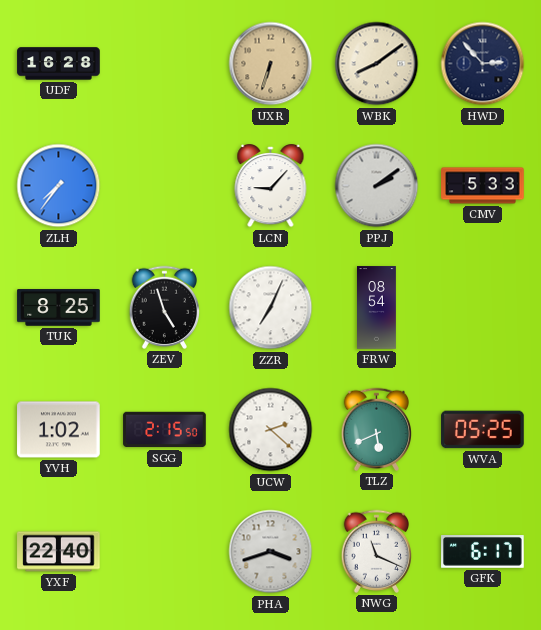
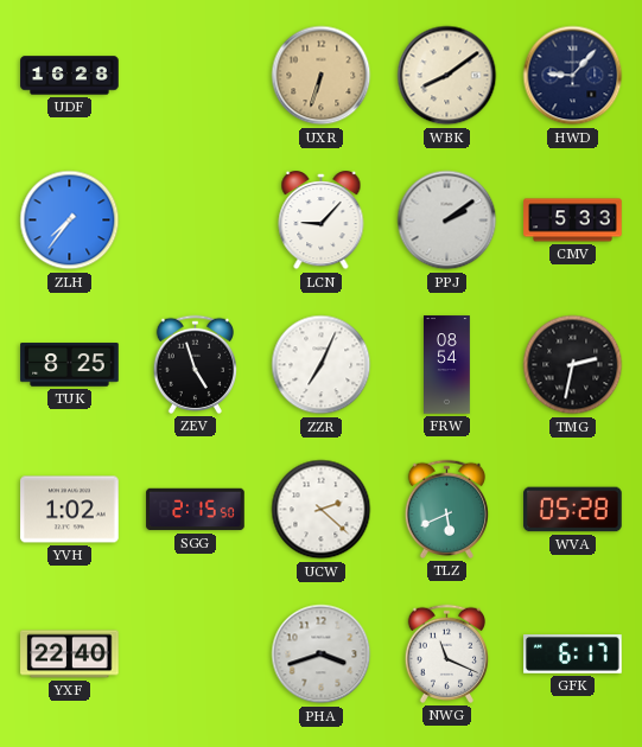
HWD: 2:53 -> 9:07
TMG: none -> 2:32
WVA: 05:25 -> 05:28
